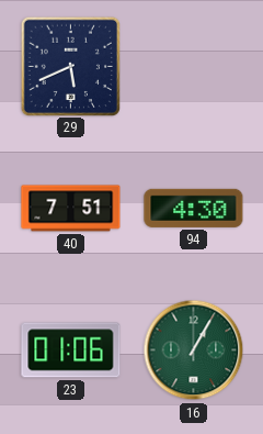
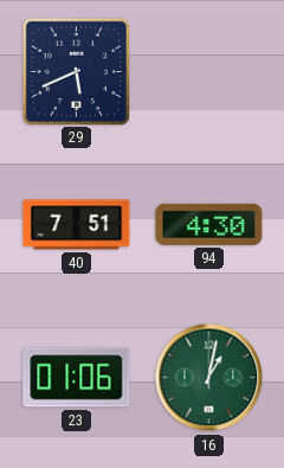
16: 1:05 -> 1:02
